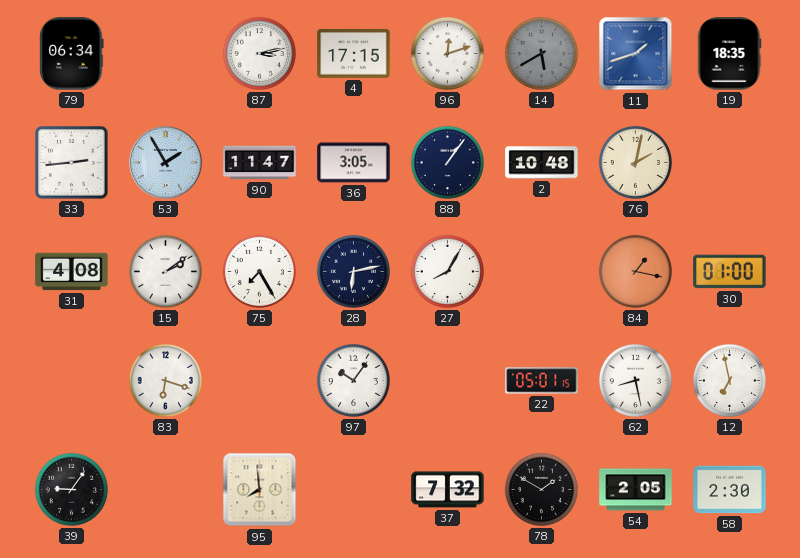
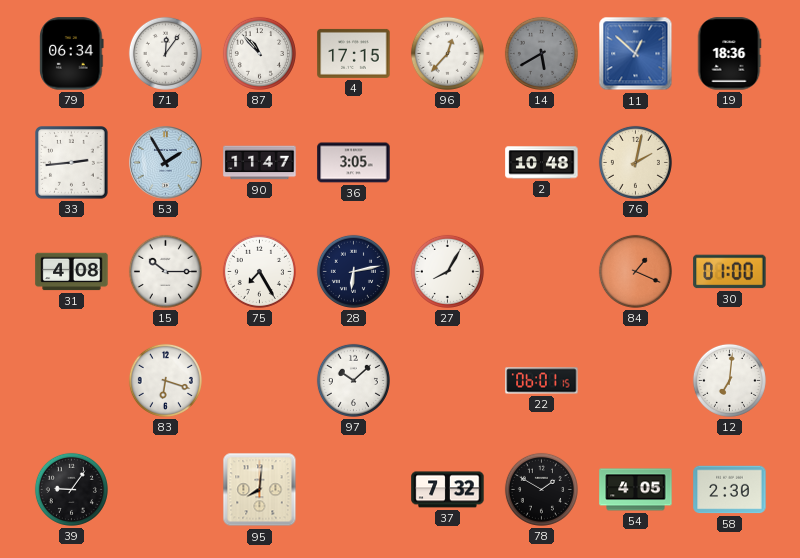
71: none -> 12:06
87: 3:13 -> 10:53
96: 12:12 -> 12:37
11: 1:42 -> 12:52
19: 18:35 -> 18:36
88: 1:06 -> none
15: 2:09 -> 10:15
84: 1:17 -> 1:19
97: 10:06 -> 10:08
22: 05:01 -> 06:01
62: 8:28 -> none
12: 6:58 -> 7:01
95: 7:59 -> 8:01
54: 2:05 -> 4:05
